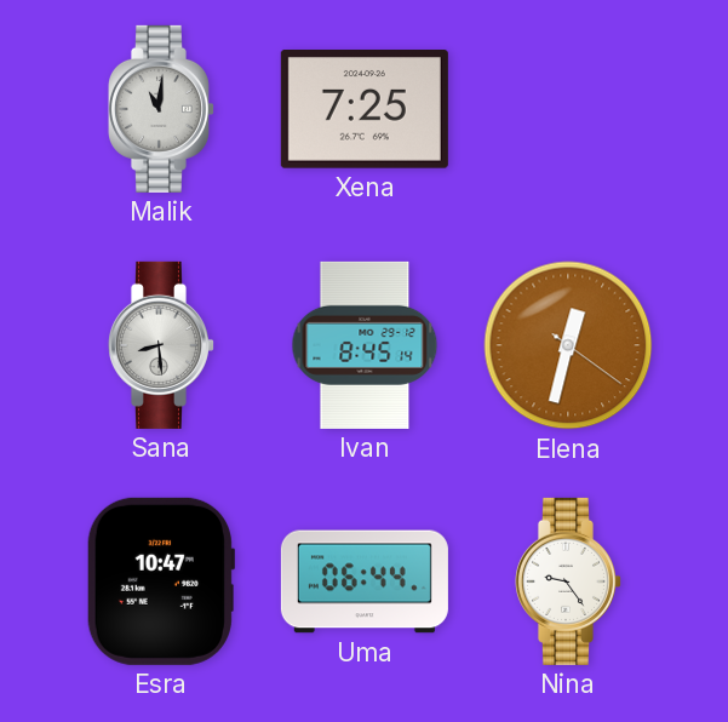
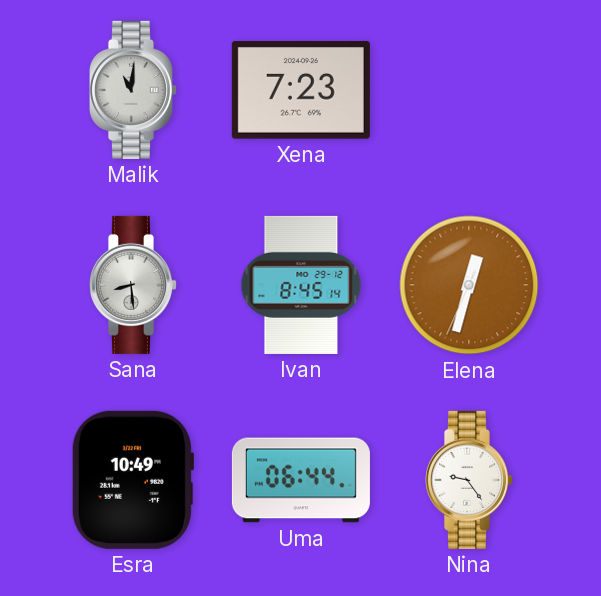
Xena: 7:25 -> 7:23
Elena: 12:32:21 -> 12:32:34
Esra: 10:47 -> 10:49
